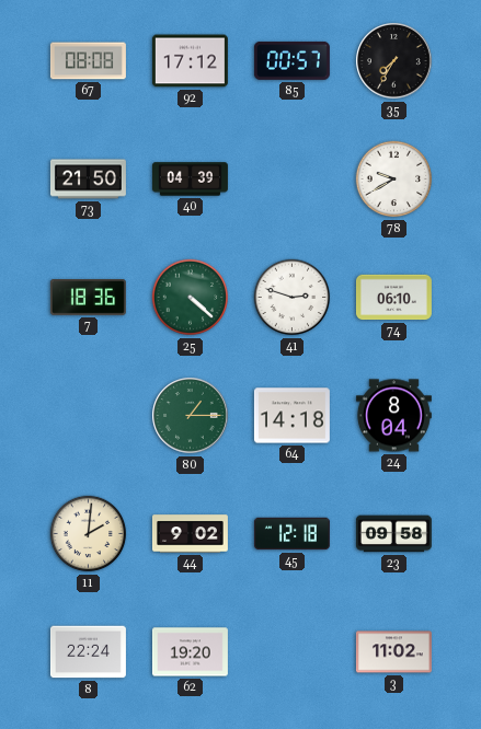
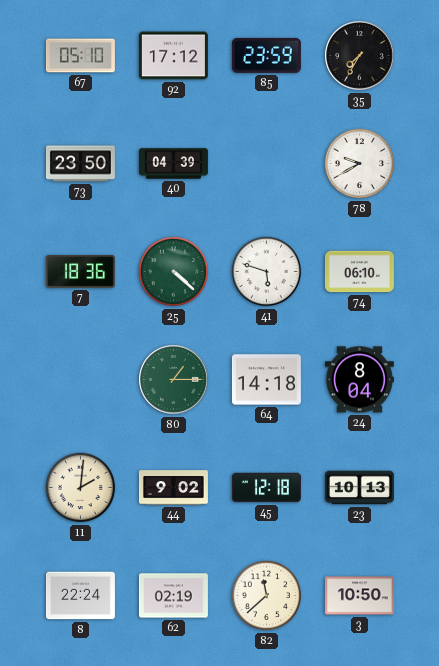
67: 08:08 -> 05:10
85: 00:57 -> 23:59
73: 21:50 -> 23:50
41: 2:48 -> 5:48
23: 09:58 -> 10:13
62: 19:20 -> 02:19
82: none -> 11:38
3: 11:02 -> 10:50
